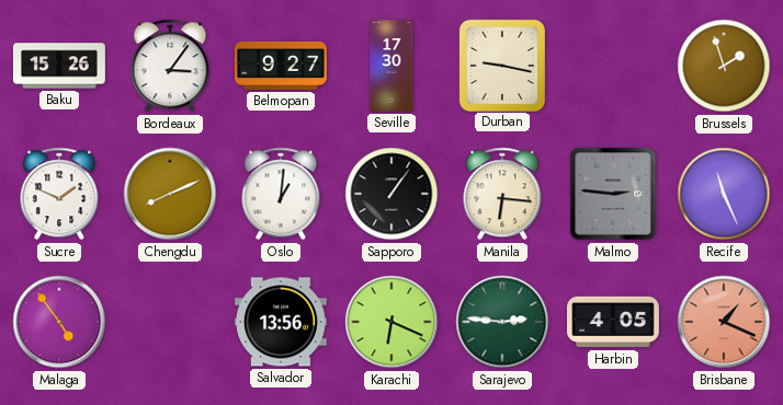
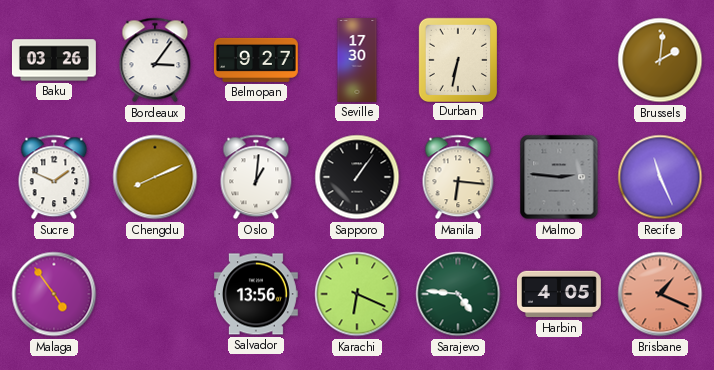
Baku: 15:26 -> 03:26
Durban: 9:17 -> 6:32
Brussels: 1:57 -> 2:01
Sarajevo: 2:46 -> 4:46
